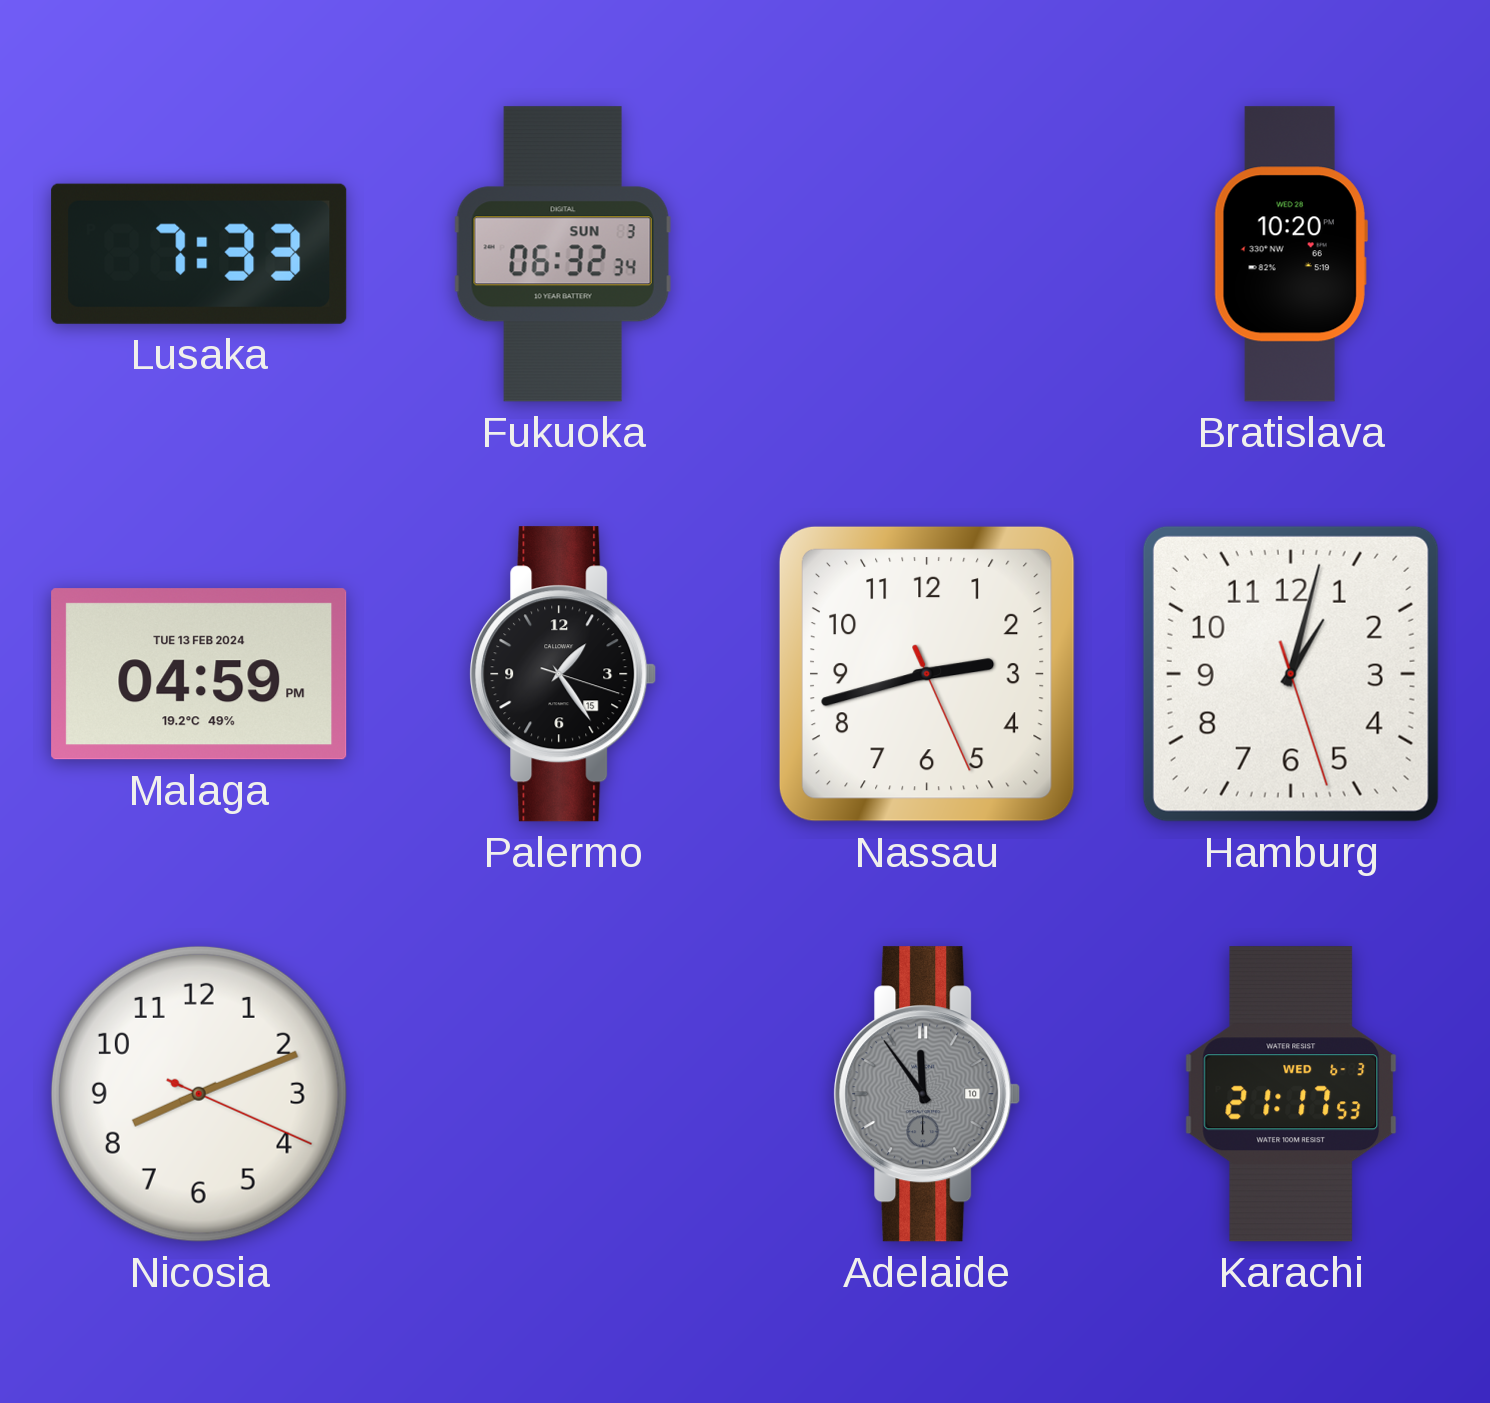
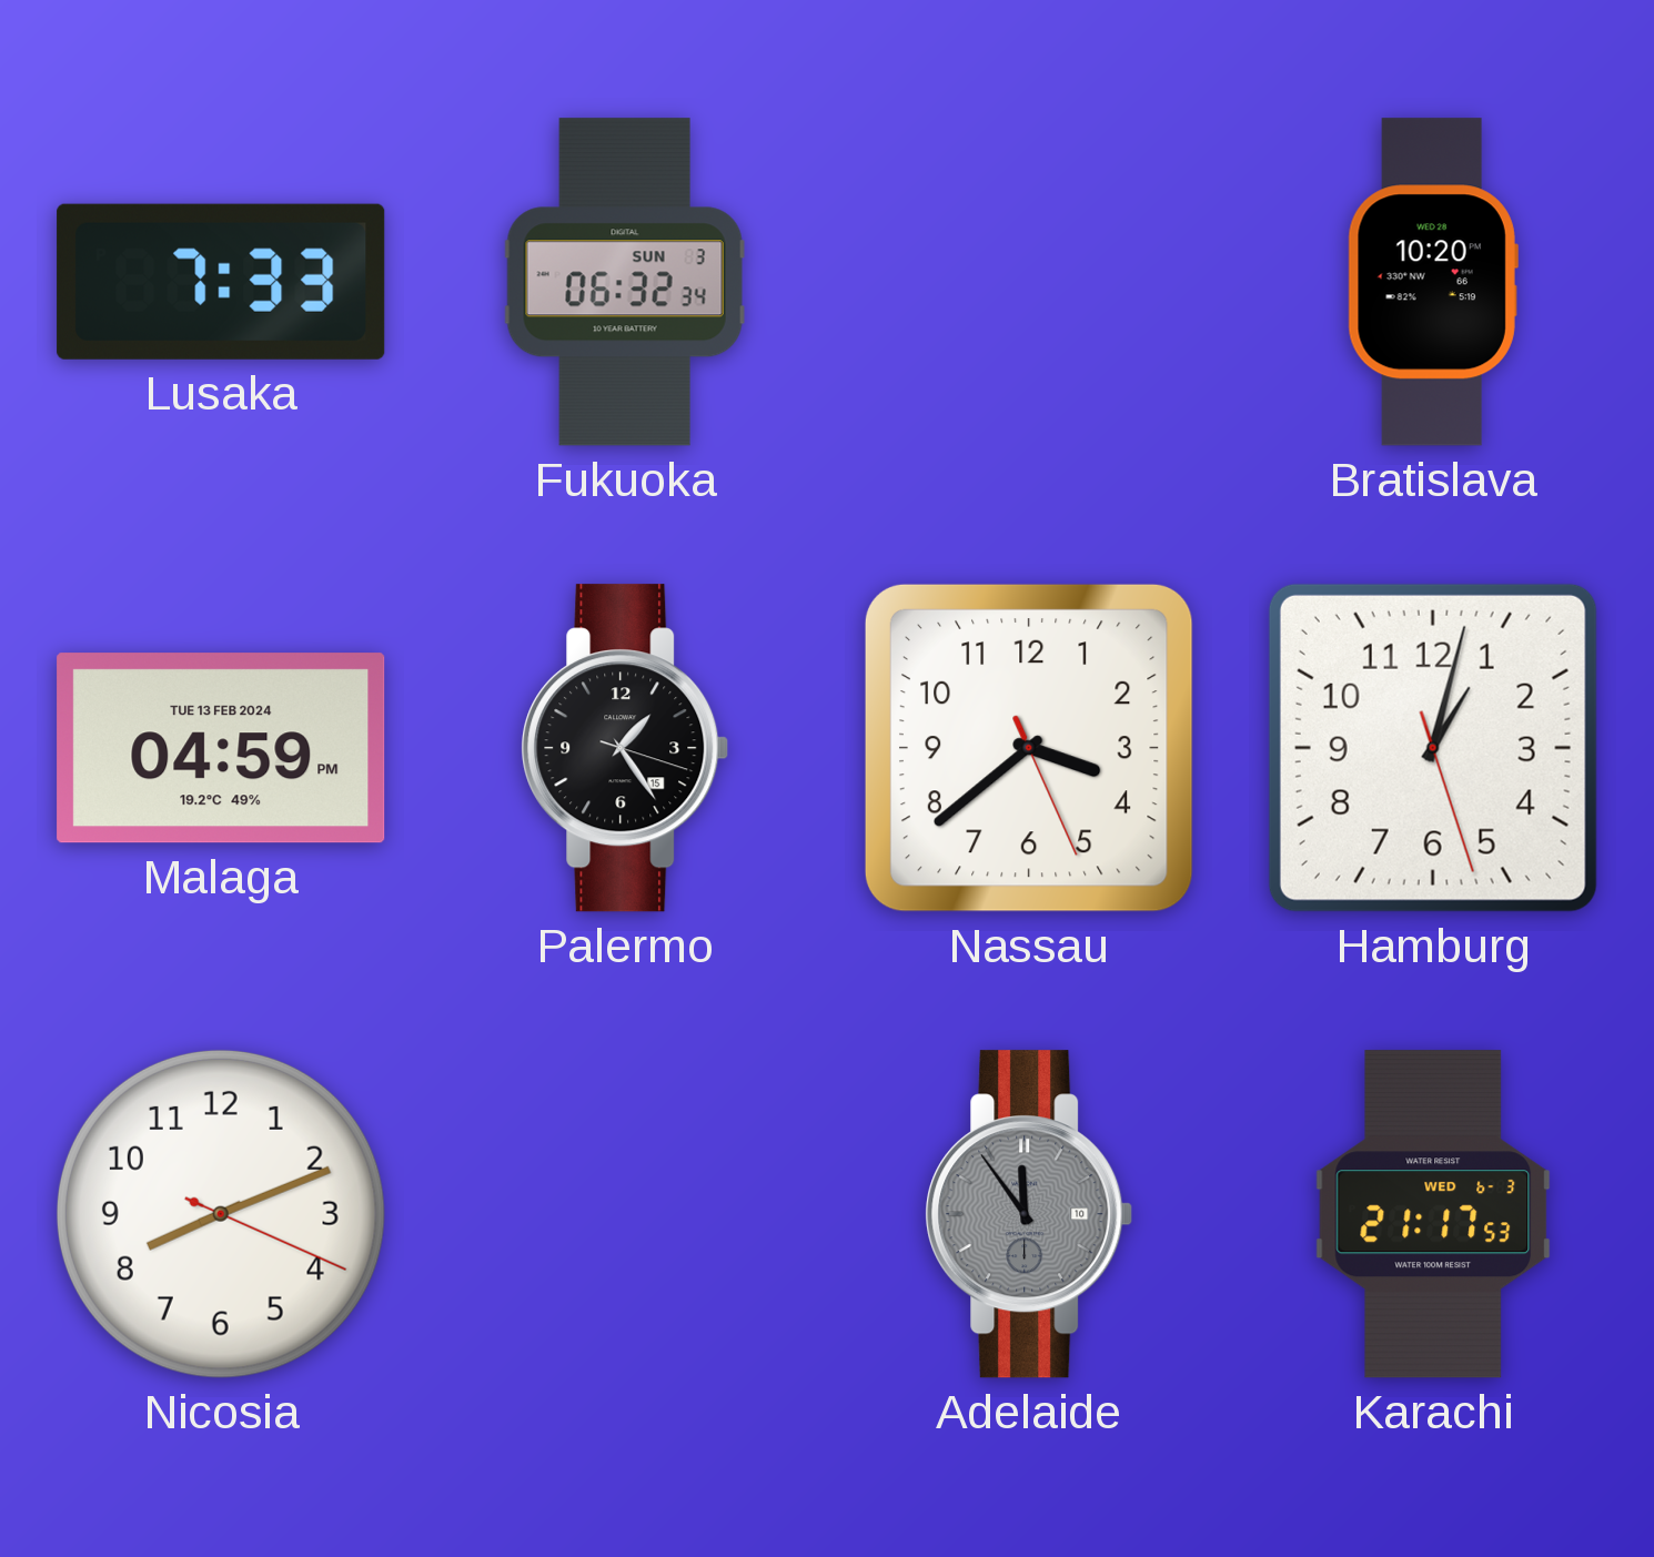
Nassau: 2:42 -> 3:38
